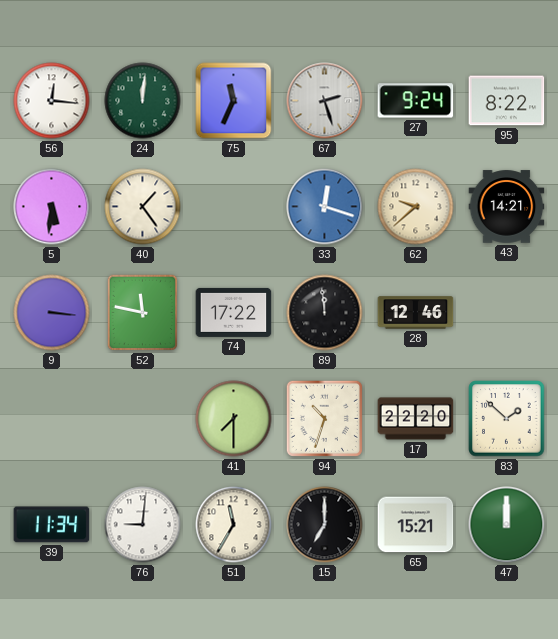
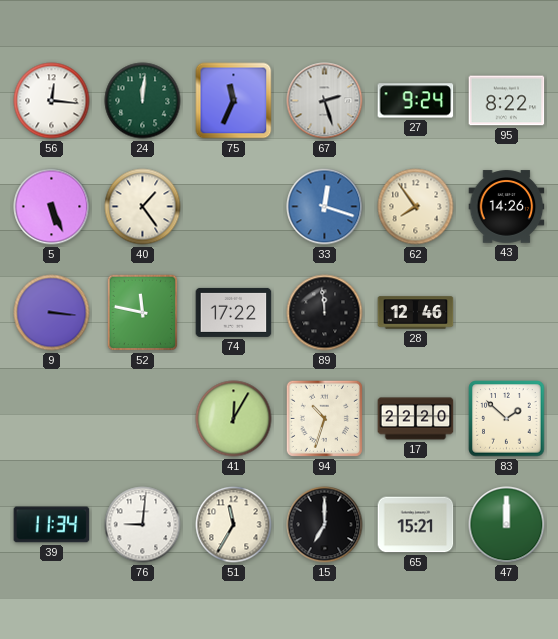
5: 5:31 -> 5:26
62: 9:38 -> 7:54
43: 14:21 -> 14:26
41: 7:30 -> 12:05
